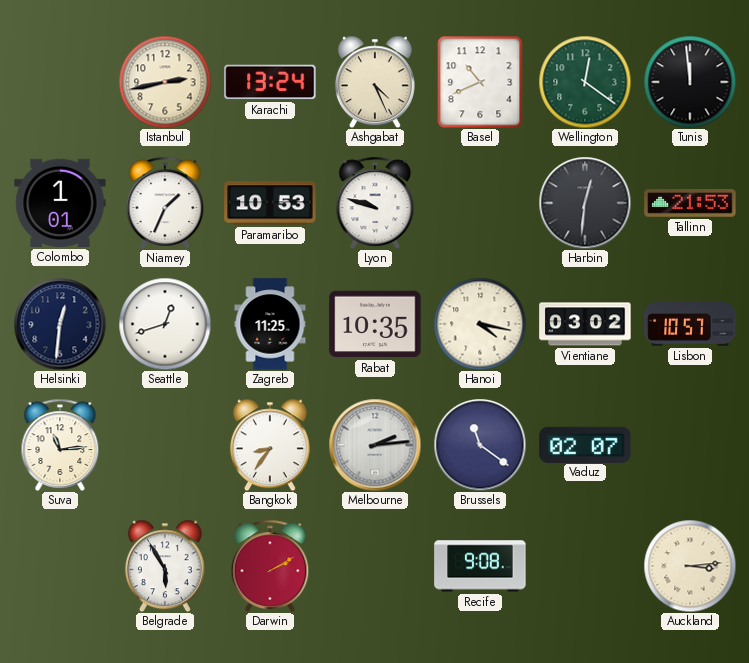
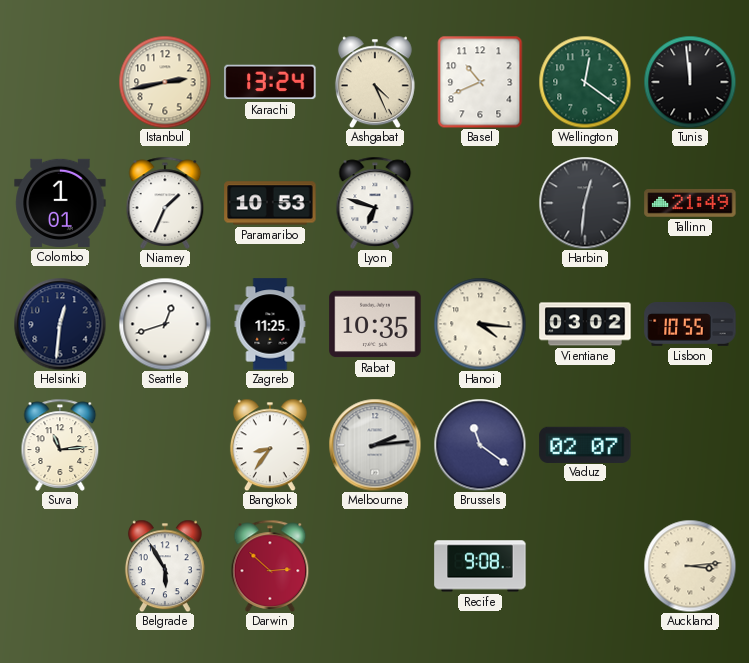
Lyon: 9:48 -> 6:48
Tallinn: 21:53 -> 21:49
Hanoi: 4:17 -> 4:16
Lisbon: 10:57 -> 10:55
Darwin: 2:10 -> 2:52
